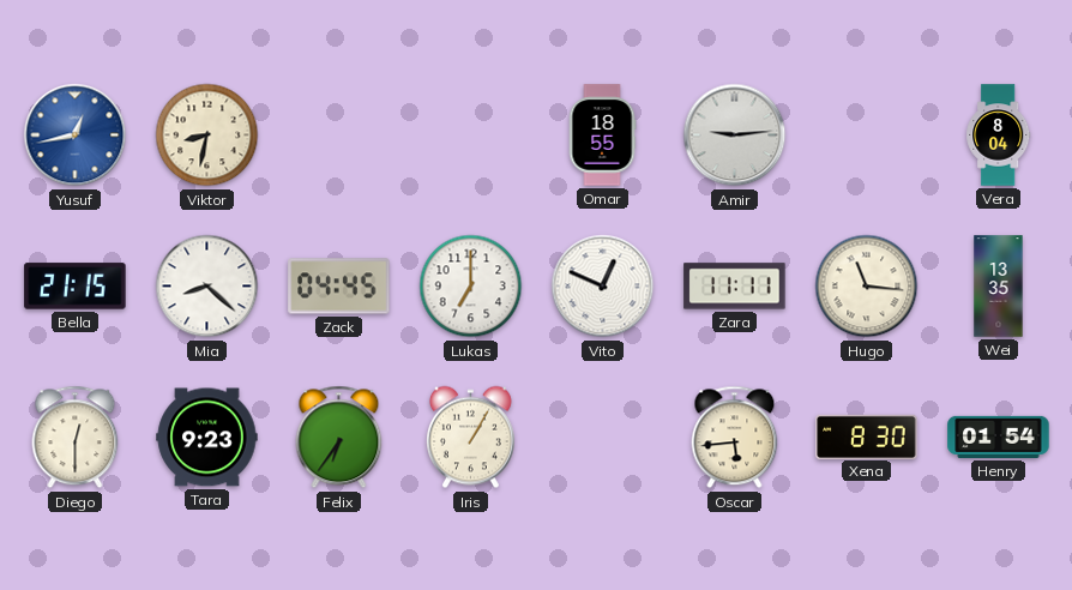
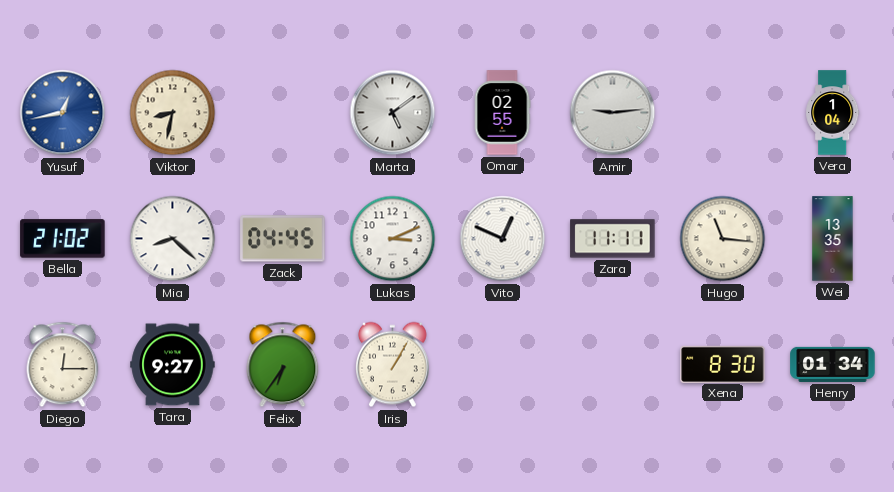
Marta: none -> 5:09
Omar: 18:55 -> 02:55
Vera: 8:04 -> 1:04
Bella: 21:15 -> 21:02
Lukas: 7:00 -> 3:11
Diego: 12:30 -> 12:15
Tara: 9:23 -> 9:27
Oscar: 5:44 -> none
Henry: 01:54 -> 01:34
